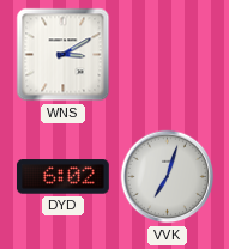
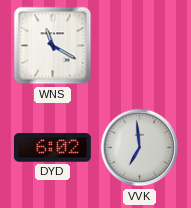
WNS: 3:10 -> 11:20
VVK: 7:03 -> 6:59
